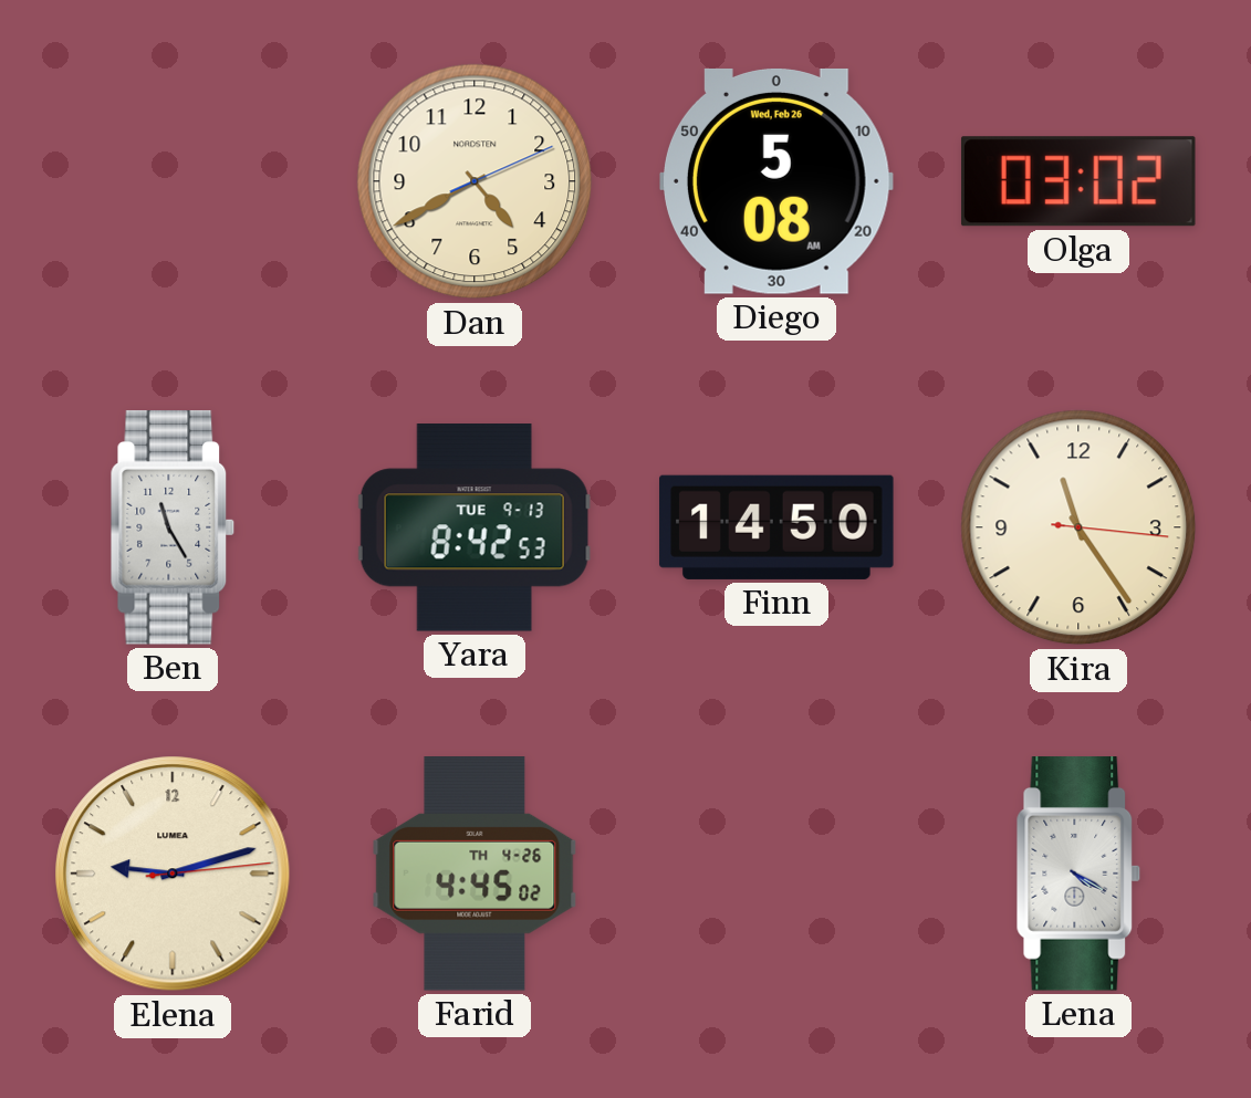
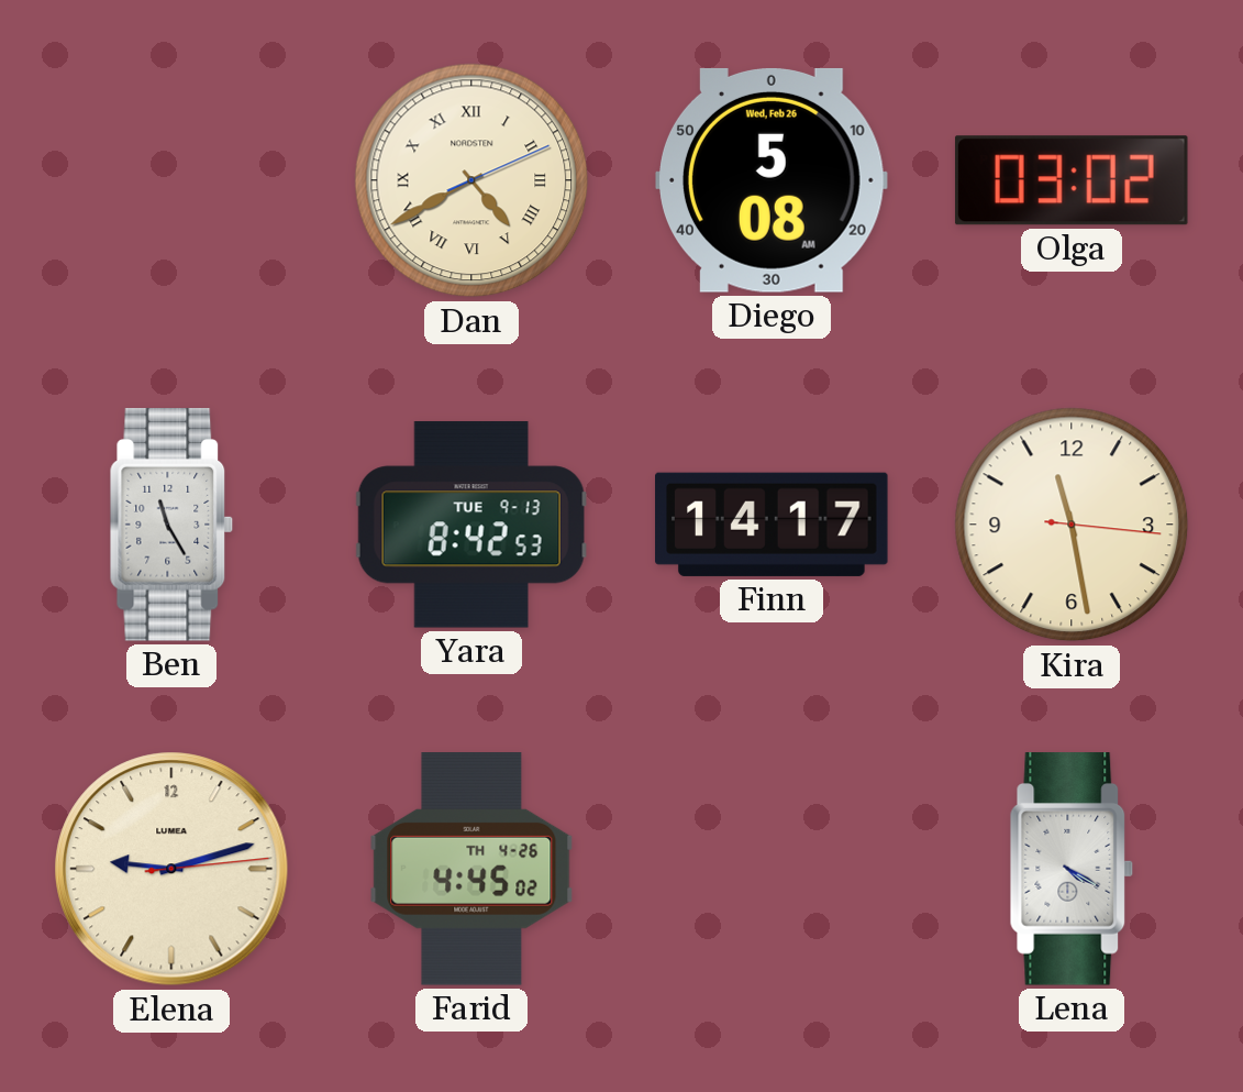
Dan numerals: Arabic -> Roman
Finn: 14:50 -> 14:17
Kira: 11:24 -> 11:28
